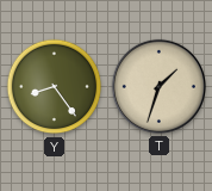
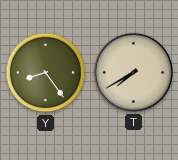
T: 1:33 -> 7:40
